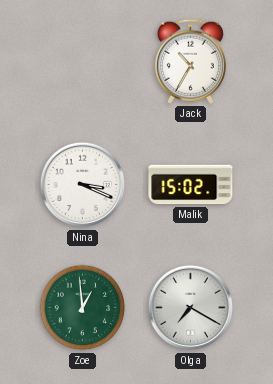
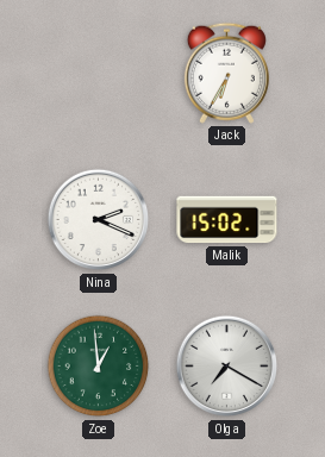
Jack: 10:35 -> 6:35
Nina: 3:19 -> 2:19
